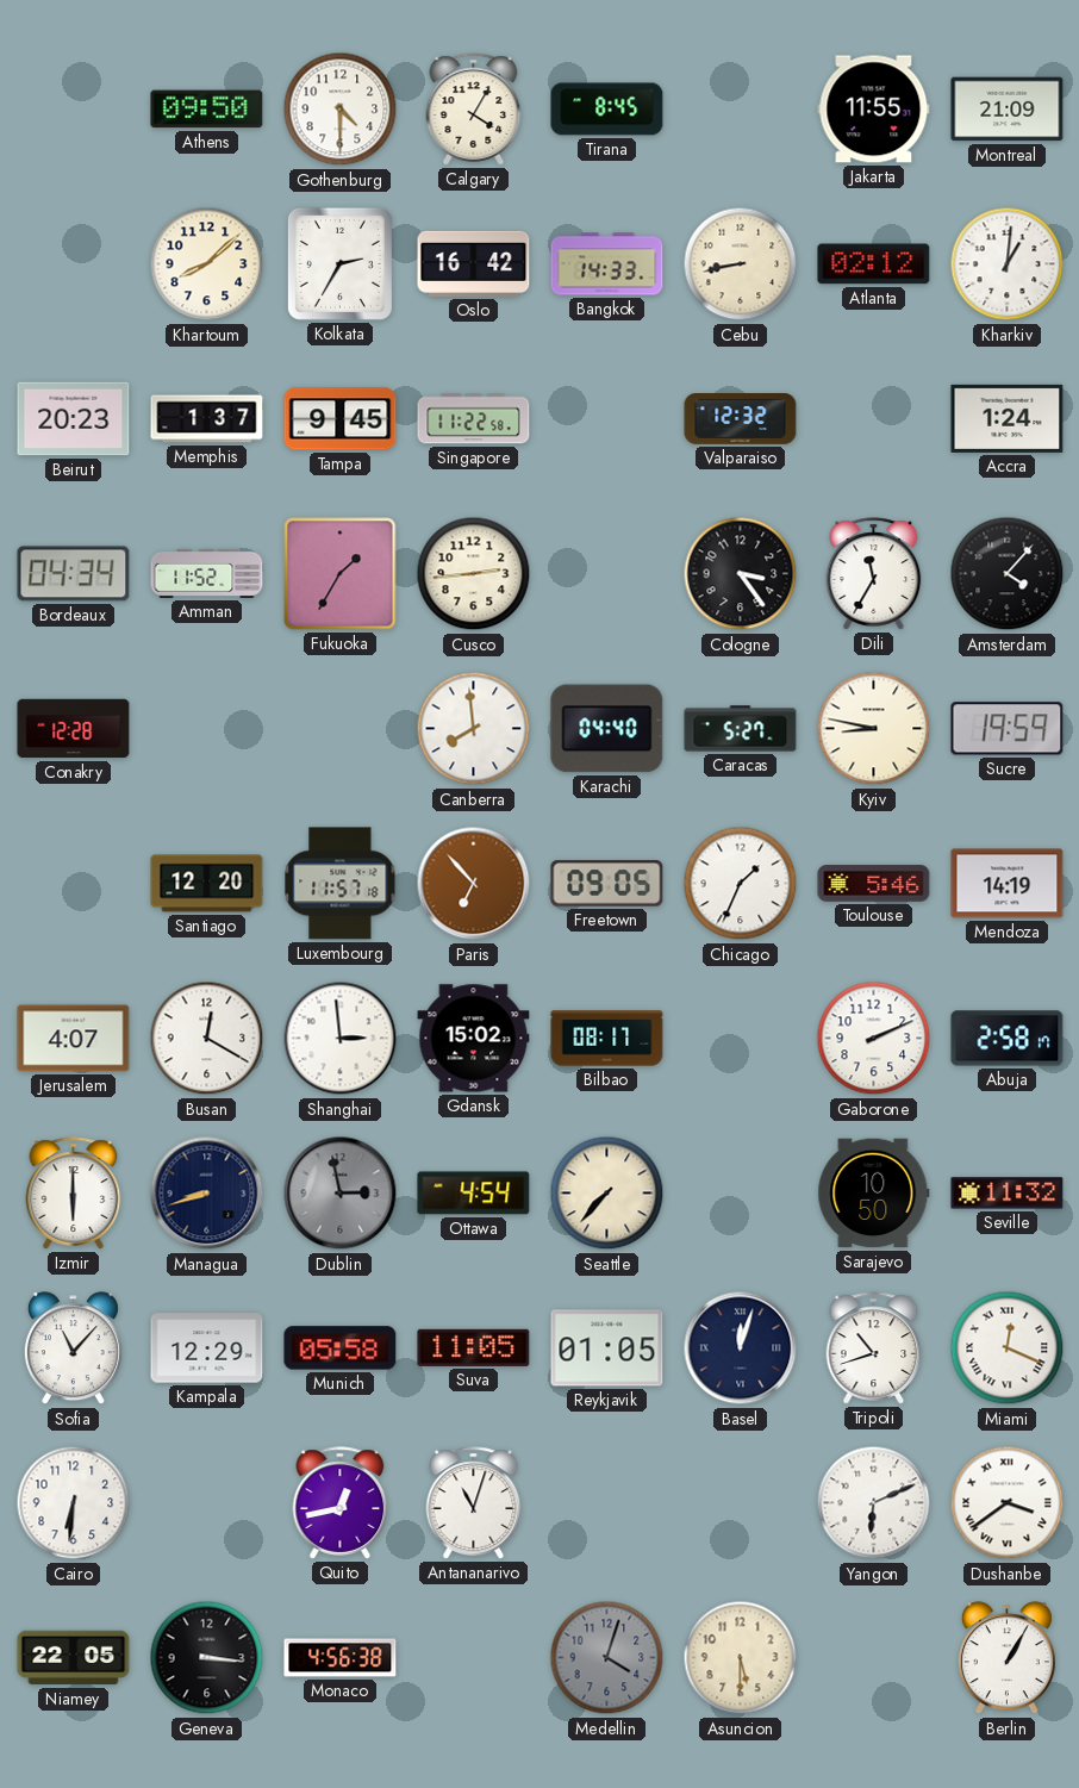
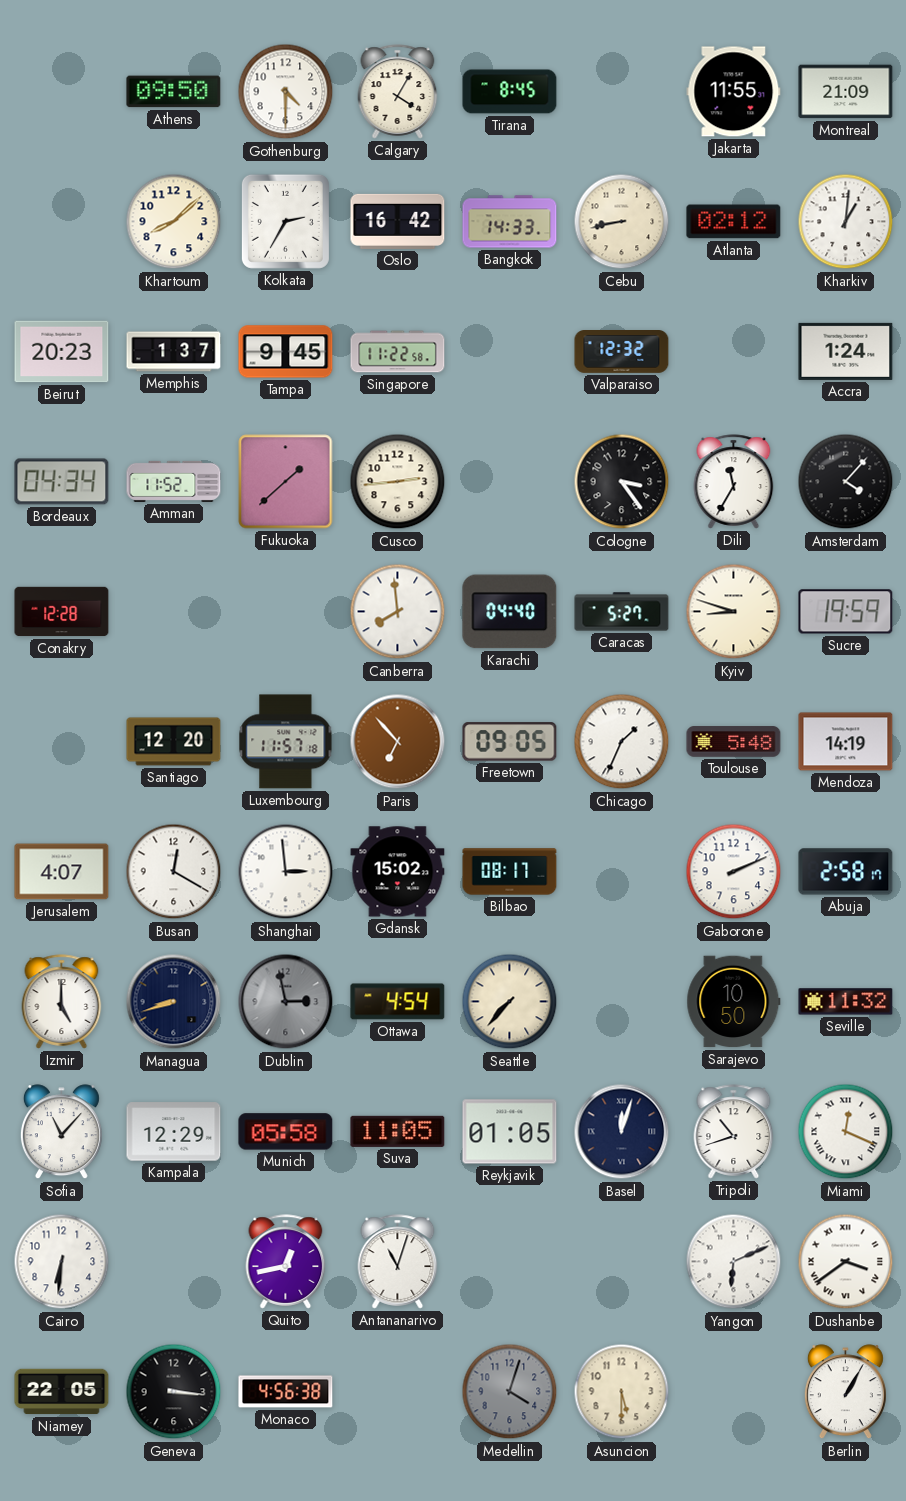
Fukuoka: 1:35 -> 1:38
Kyiv: 8:47 -> 8:48
Toulouse: 5:46 -> 5:48
Izmir: 6:00 -> 5:00
